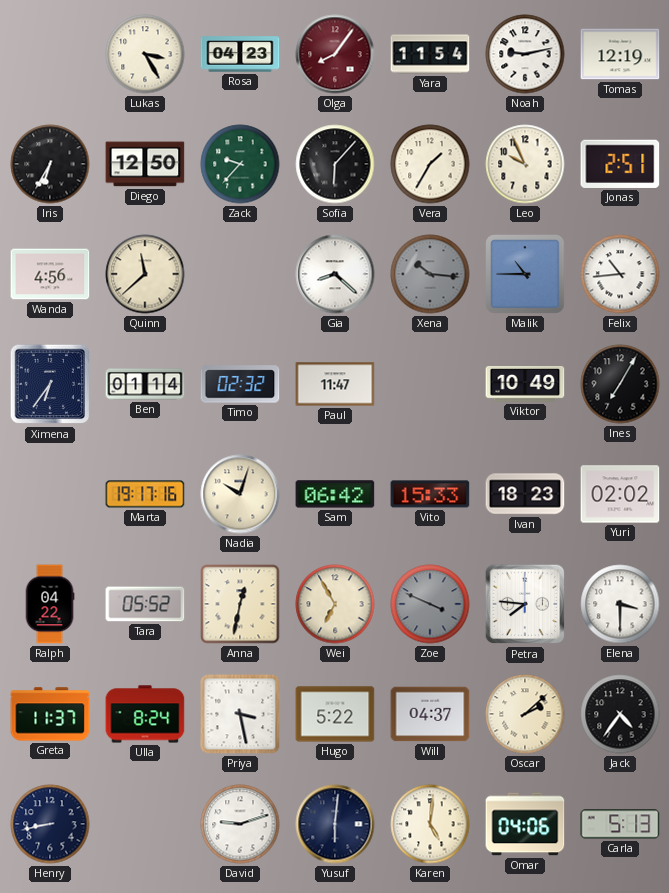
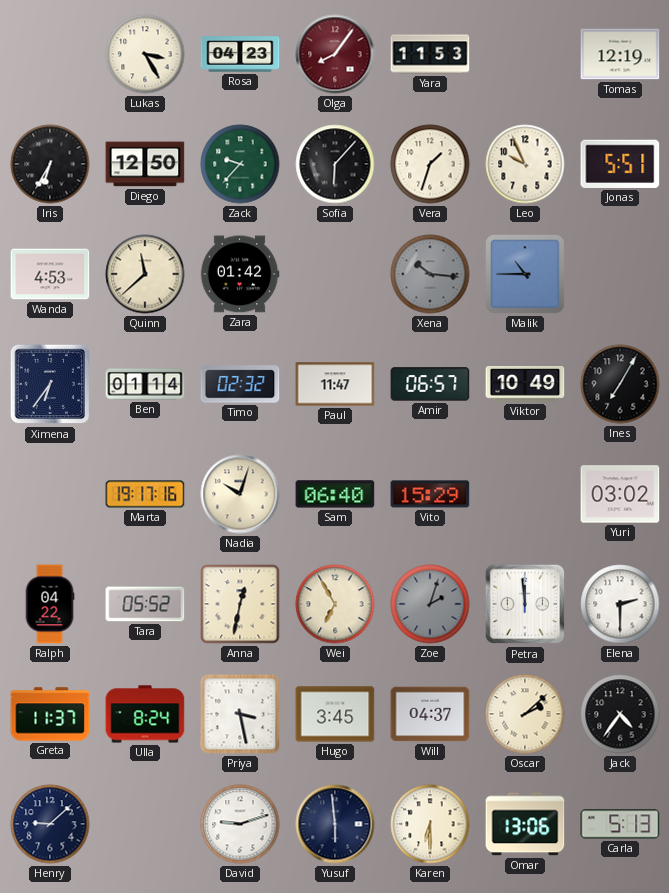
Yara: 11:54 -> 11:53
Noah: 9:13 -> none
Vera: 1:35 -> 1:33
Jonas: 2:51 -> 5:51
Wanda: 4:56 -> 4:53
Zara: none -> 01:42
Gia: 8:22 -> none
Felix: 10:44 -> none
Amir: none -> 06:57
Sam: 06:42 -> 06:40
Vito: 15:33 -> 15:29
Ivan: 18:23 -> none
Yuri: 02:02 -> 03:02
Zoe: 3:49 -> 2:03
Petra: 7:46 -> 11:59
Elena: 3:30 -> 2:30
Hugo: 5:22 -> 3:45
Henry: 8:43 -> 9:08
Yusuf: 6:01 -> 5:59
Karen: 5:01 -> 6:30
Omar: 04:06 -> 13:06
